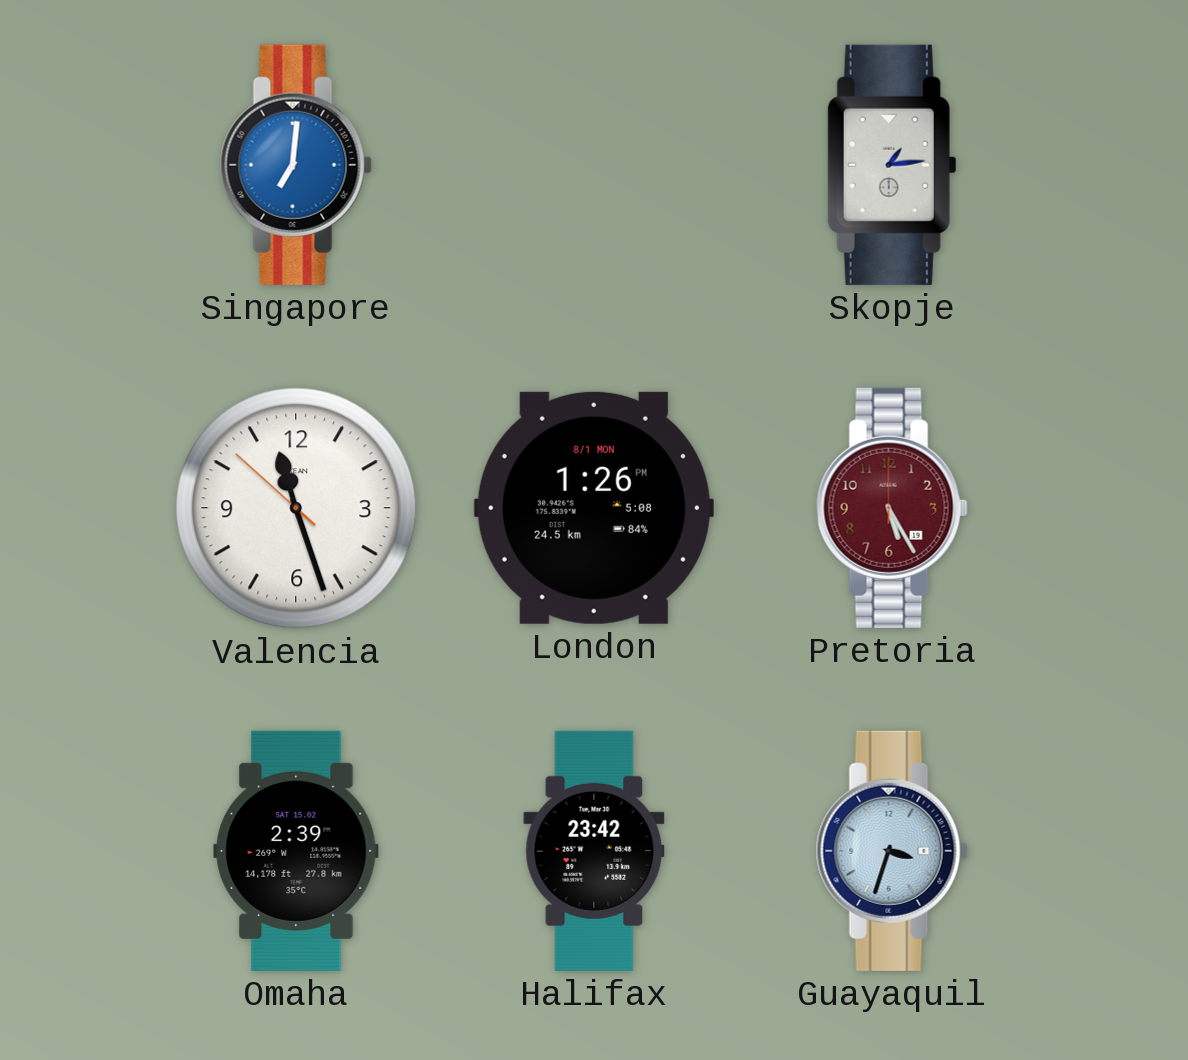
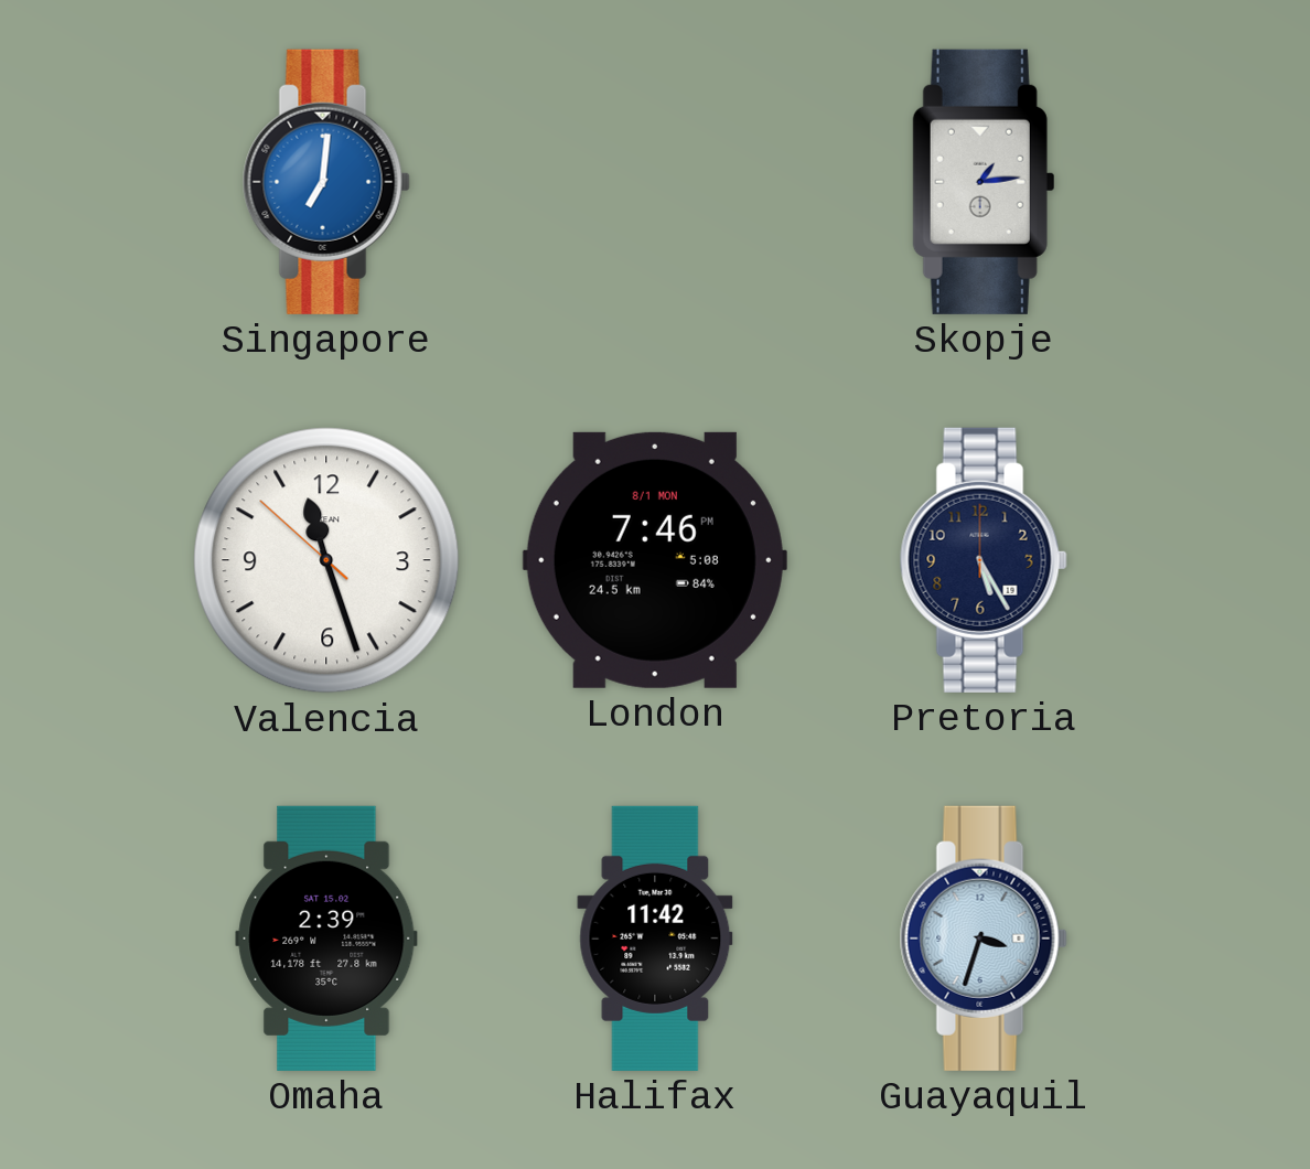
London: 1:26 -> 7:46
Pretoria dial: burgundy -> navy
Halifax: 23:42 -> 11:42
